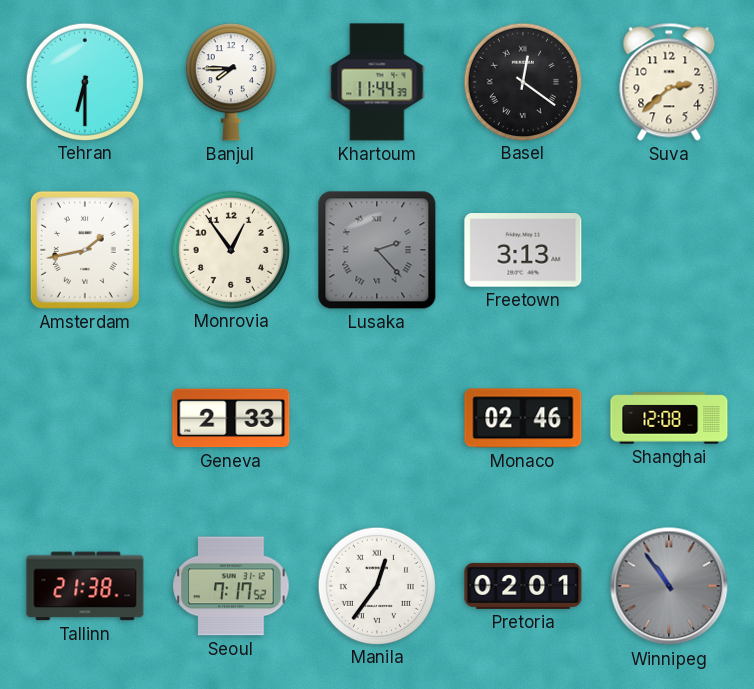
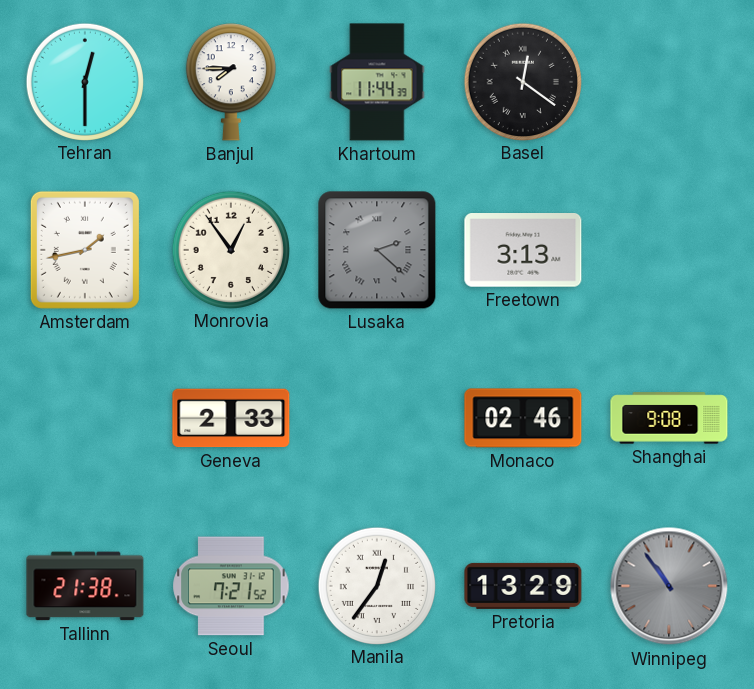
Tehran: 6:30 -> 12:30
Suva: 2:38 -> none
Lusaka: 2:23 -> 2:22
Shanghai: 12:08 -> 9:08
Seoul: 7:17 -> 7:21
Pretoria: 02:01 -> 13:29
